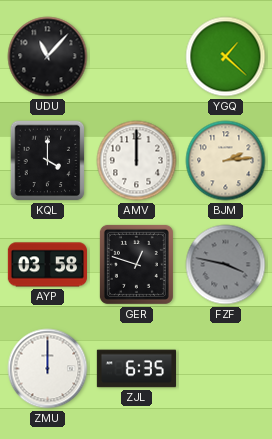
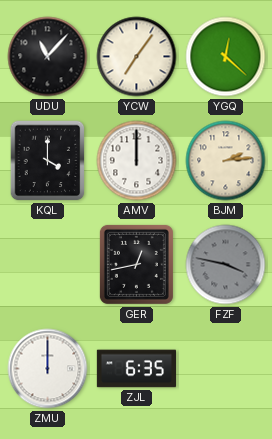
YCW: none -> 7:06
YGQ: 1:22 -> 12:22
AYP: 03:58 -> none
GER: 12:48 -> 12:43
